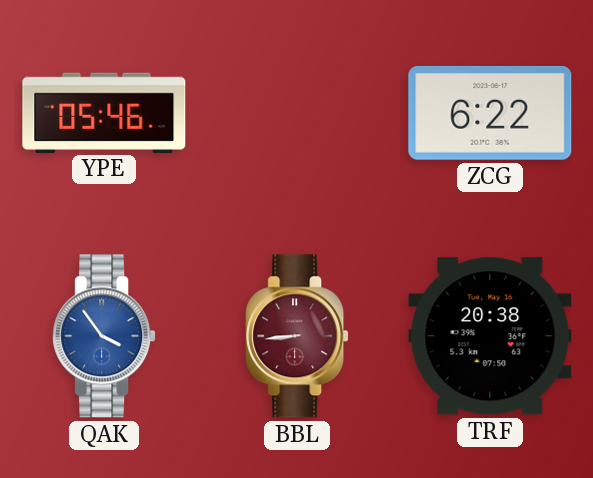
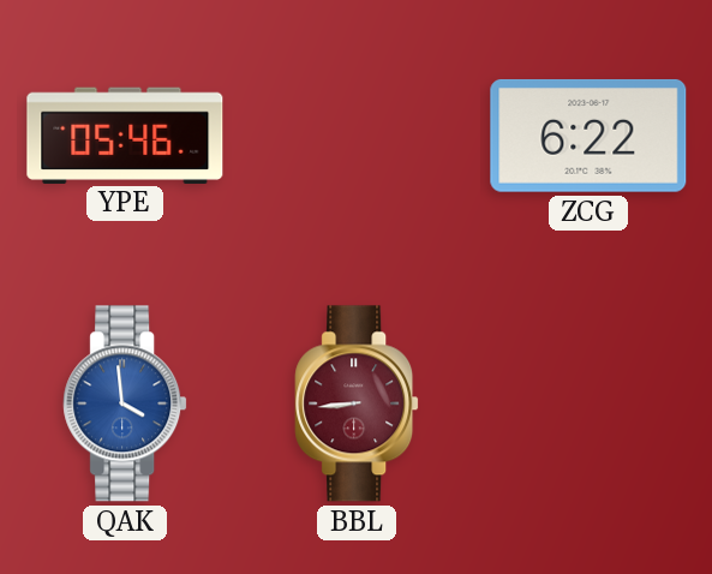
QAK: 3:54 -> 3:59
TRF: 20:38 -> none
